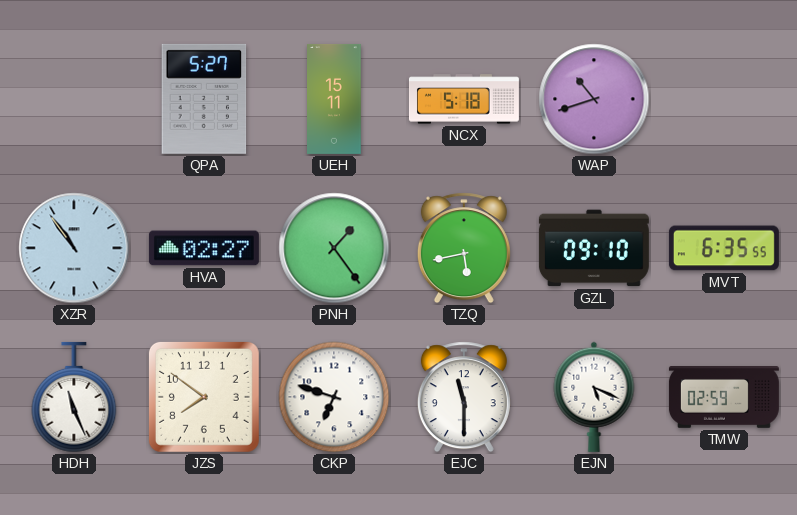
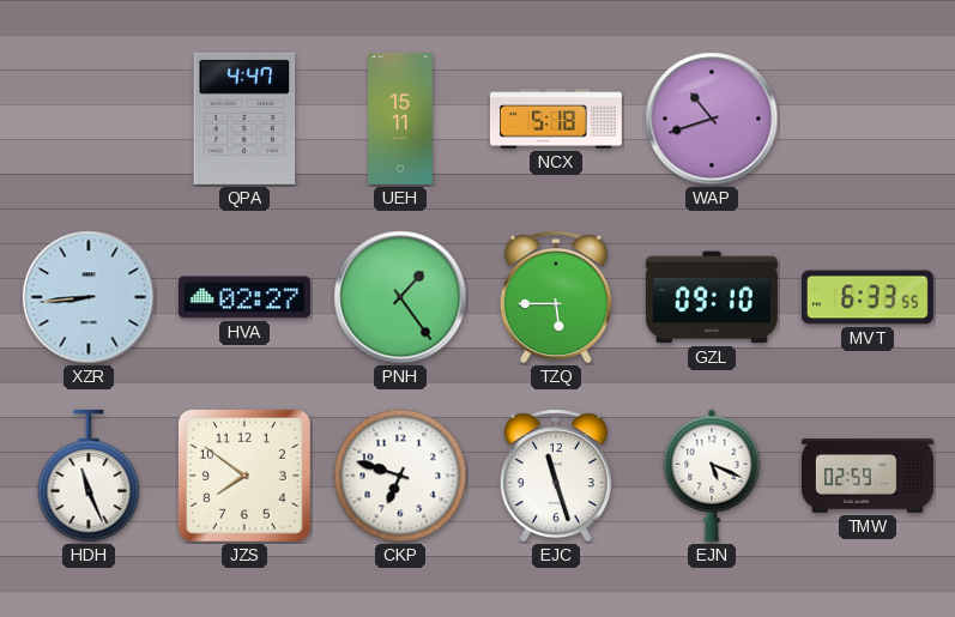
QPA: 5:27 -> 4:47
XZR: 10:54 -> 8:44
TZQ: 5:43 -> 5:45
MVT: 6:35 -> 6:33
EJC: 11:30 -> 11:27
